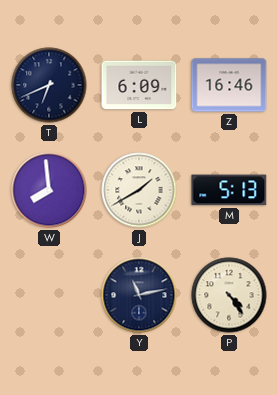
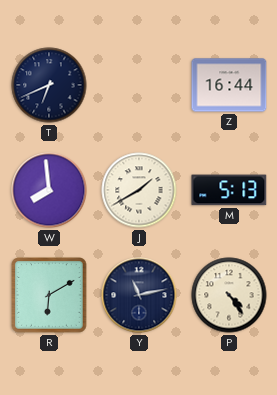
L: 6:09 -> none
Z: 16:46 -> 16:44
R: none -> 6:10
